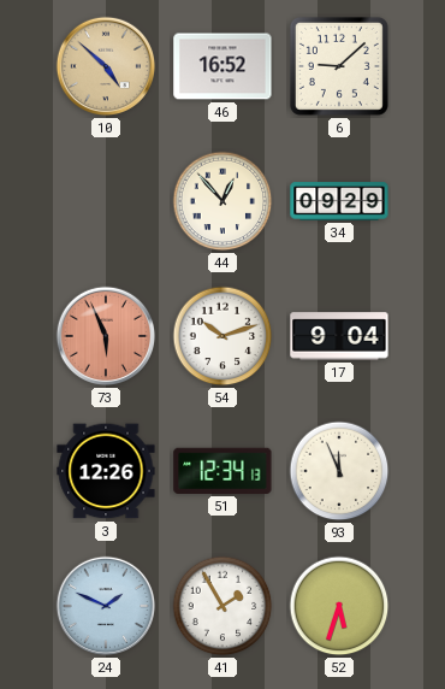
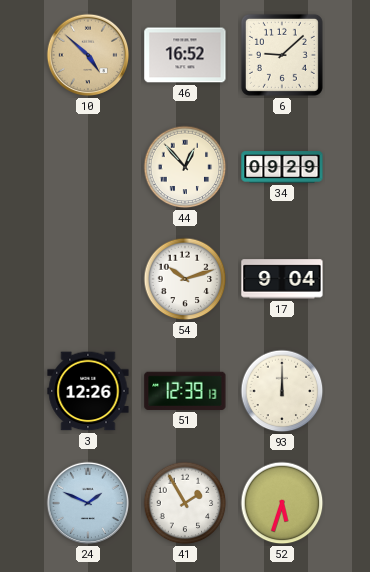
73: 5:56 -> none
51: 12:34 -> 12:39
93: 11:56 -> 12:00
